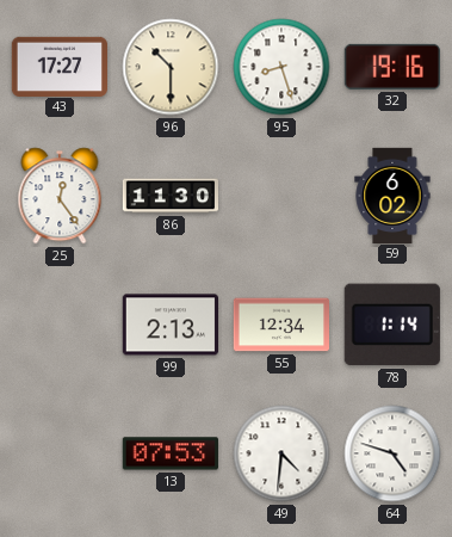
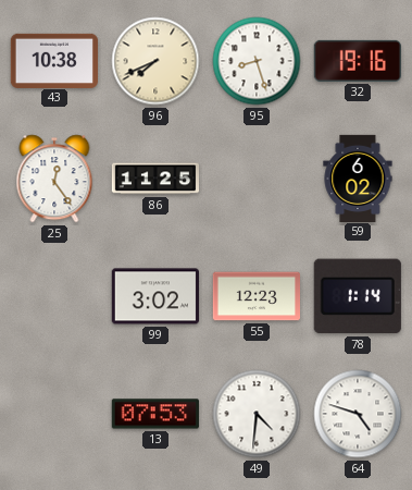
43: 17:27 -> 10:38
96: 10:30 -> 7:41
86: 11:30 -> 11:25
99: 2:13 -> 3:02
55: 12:34 -> 12:23
